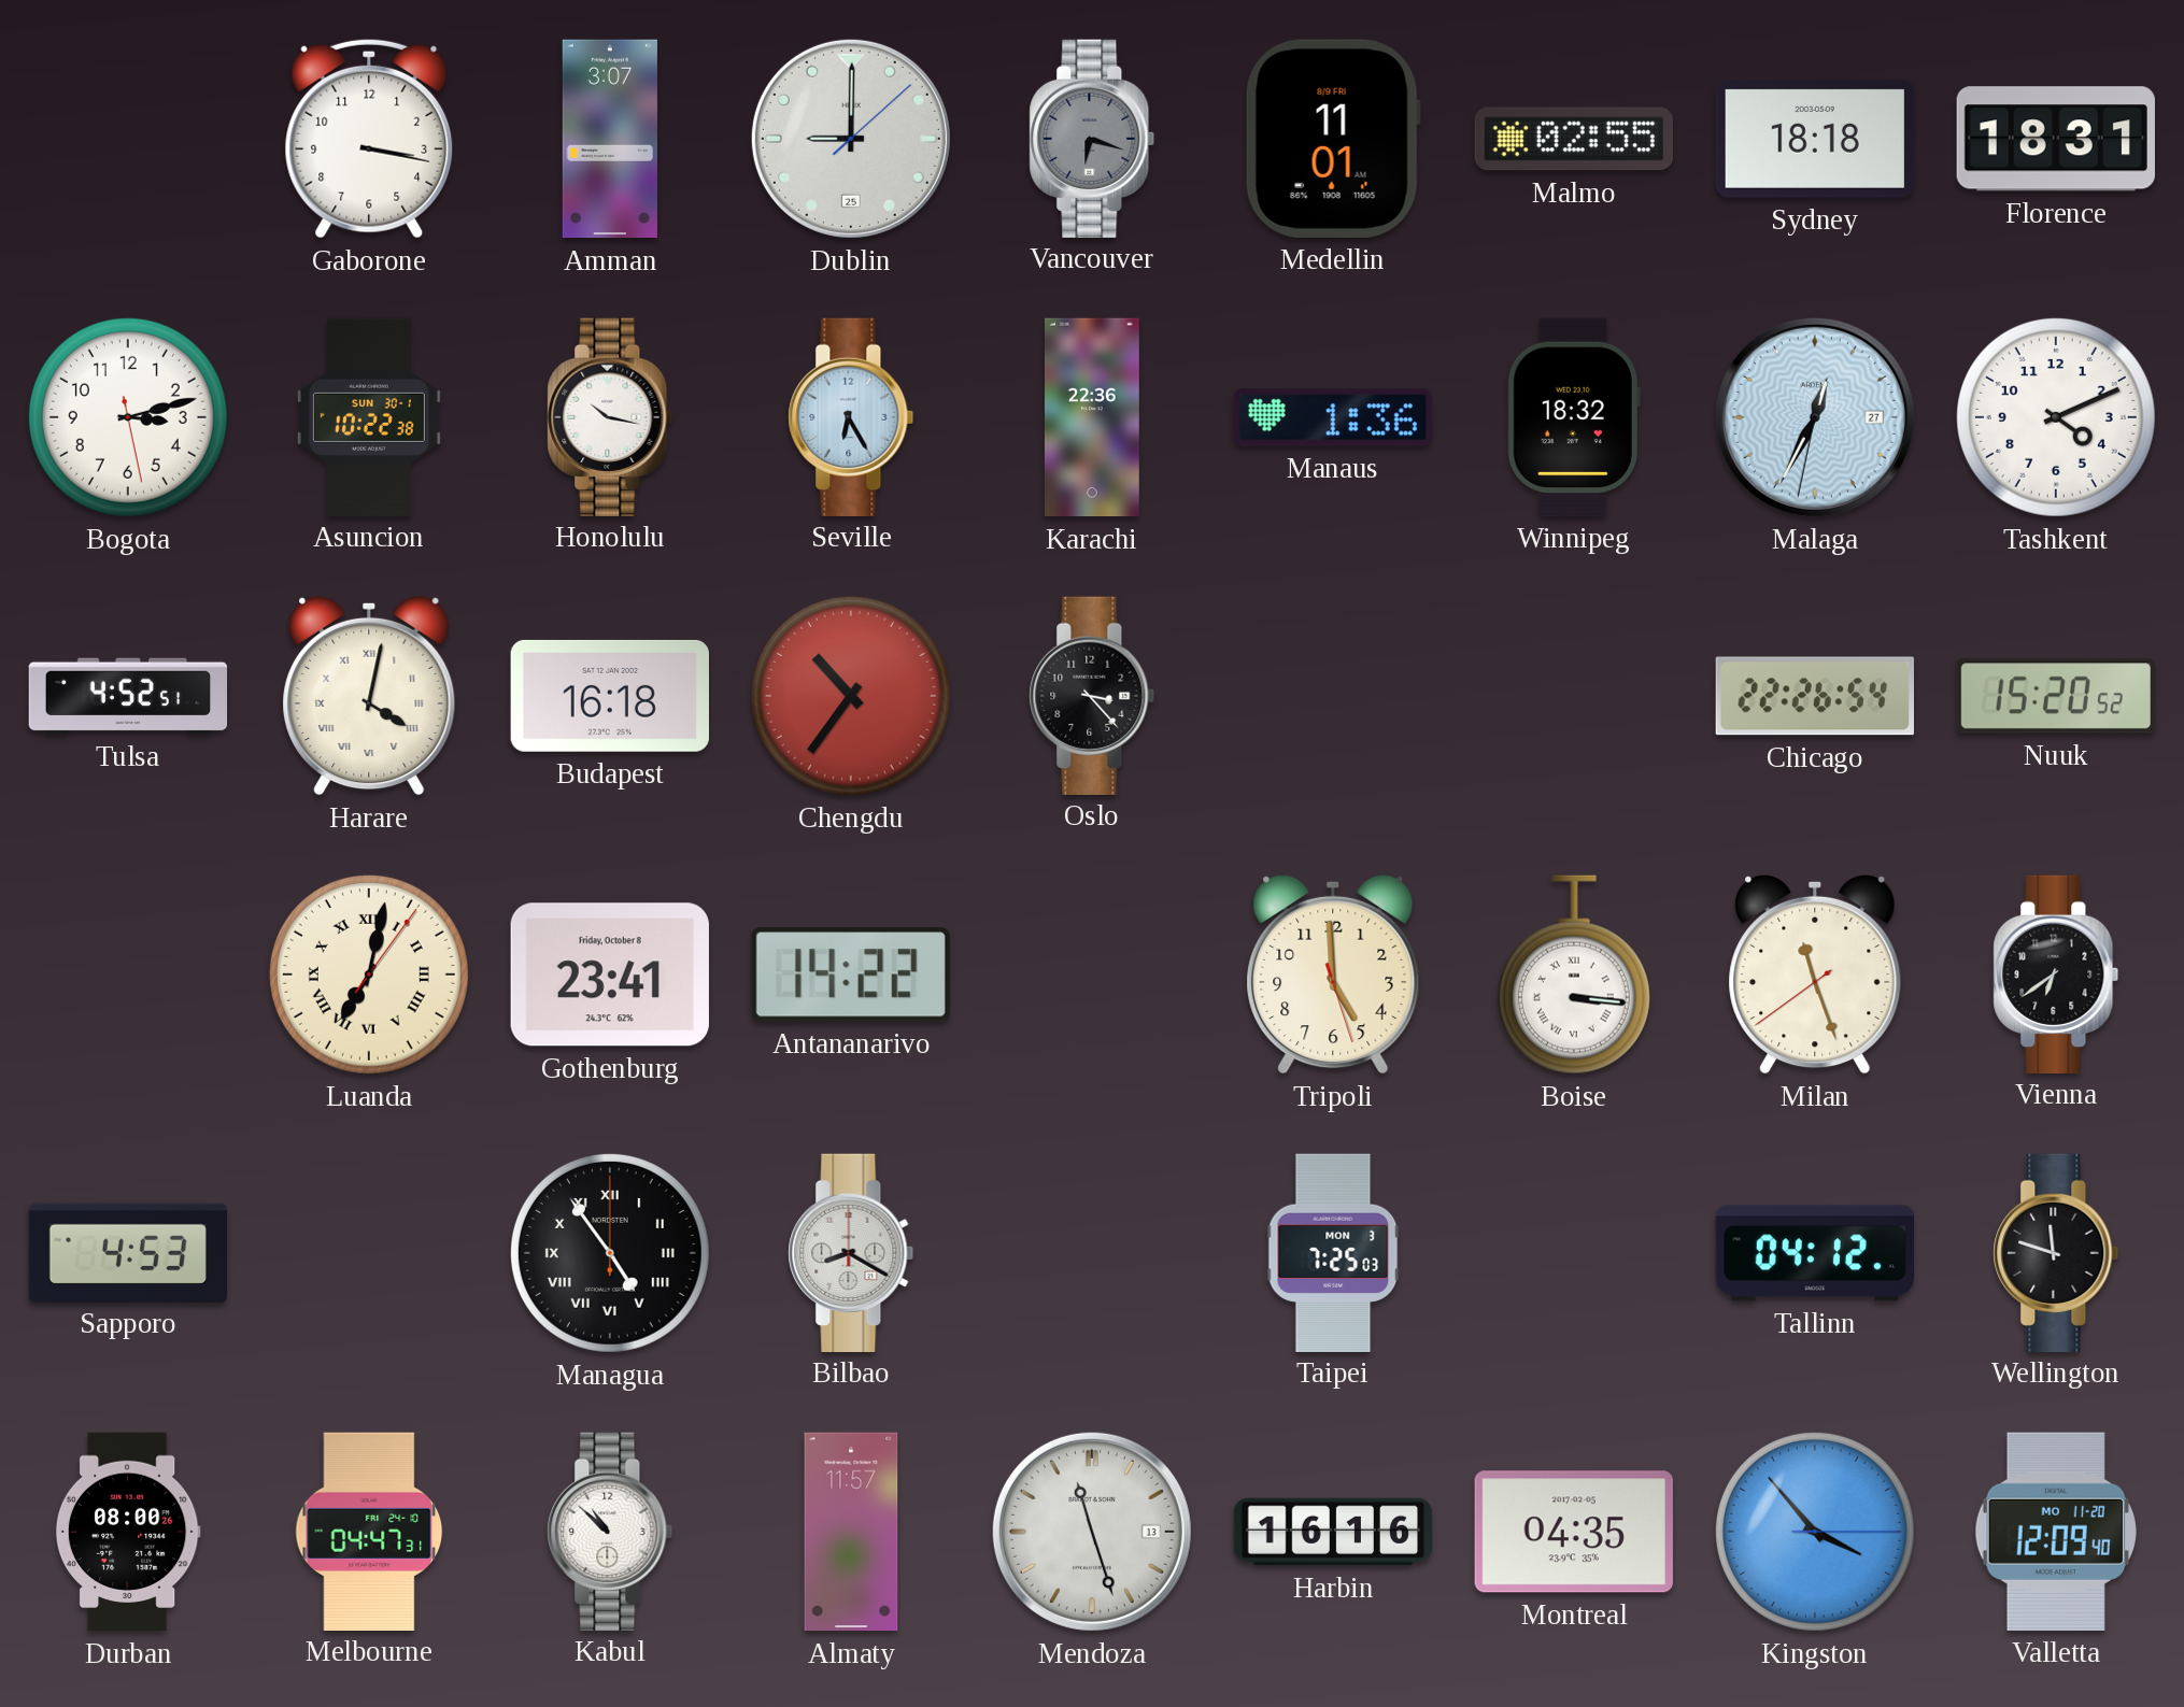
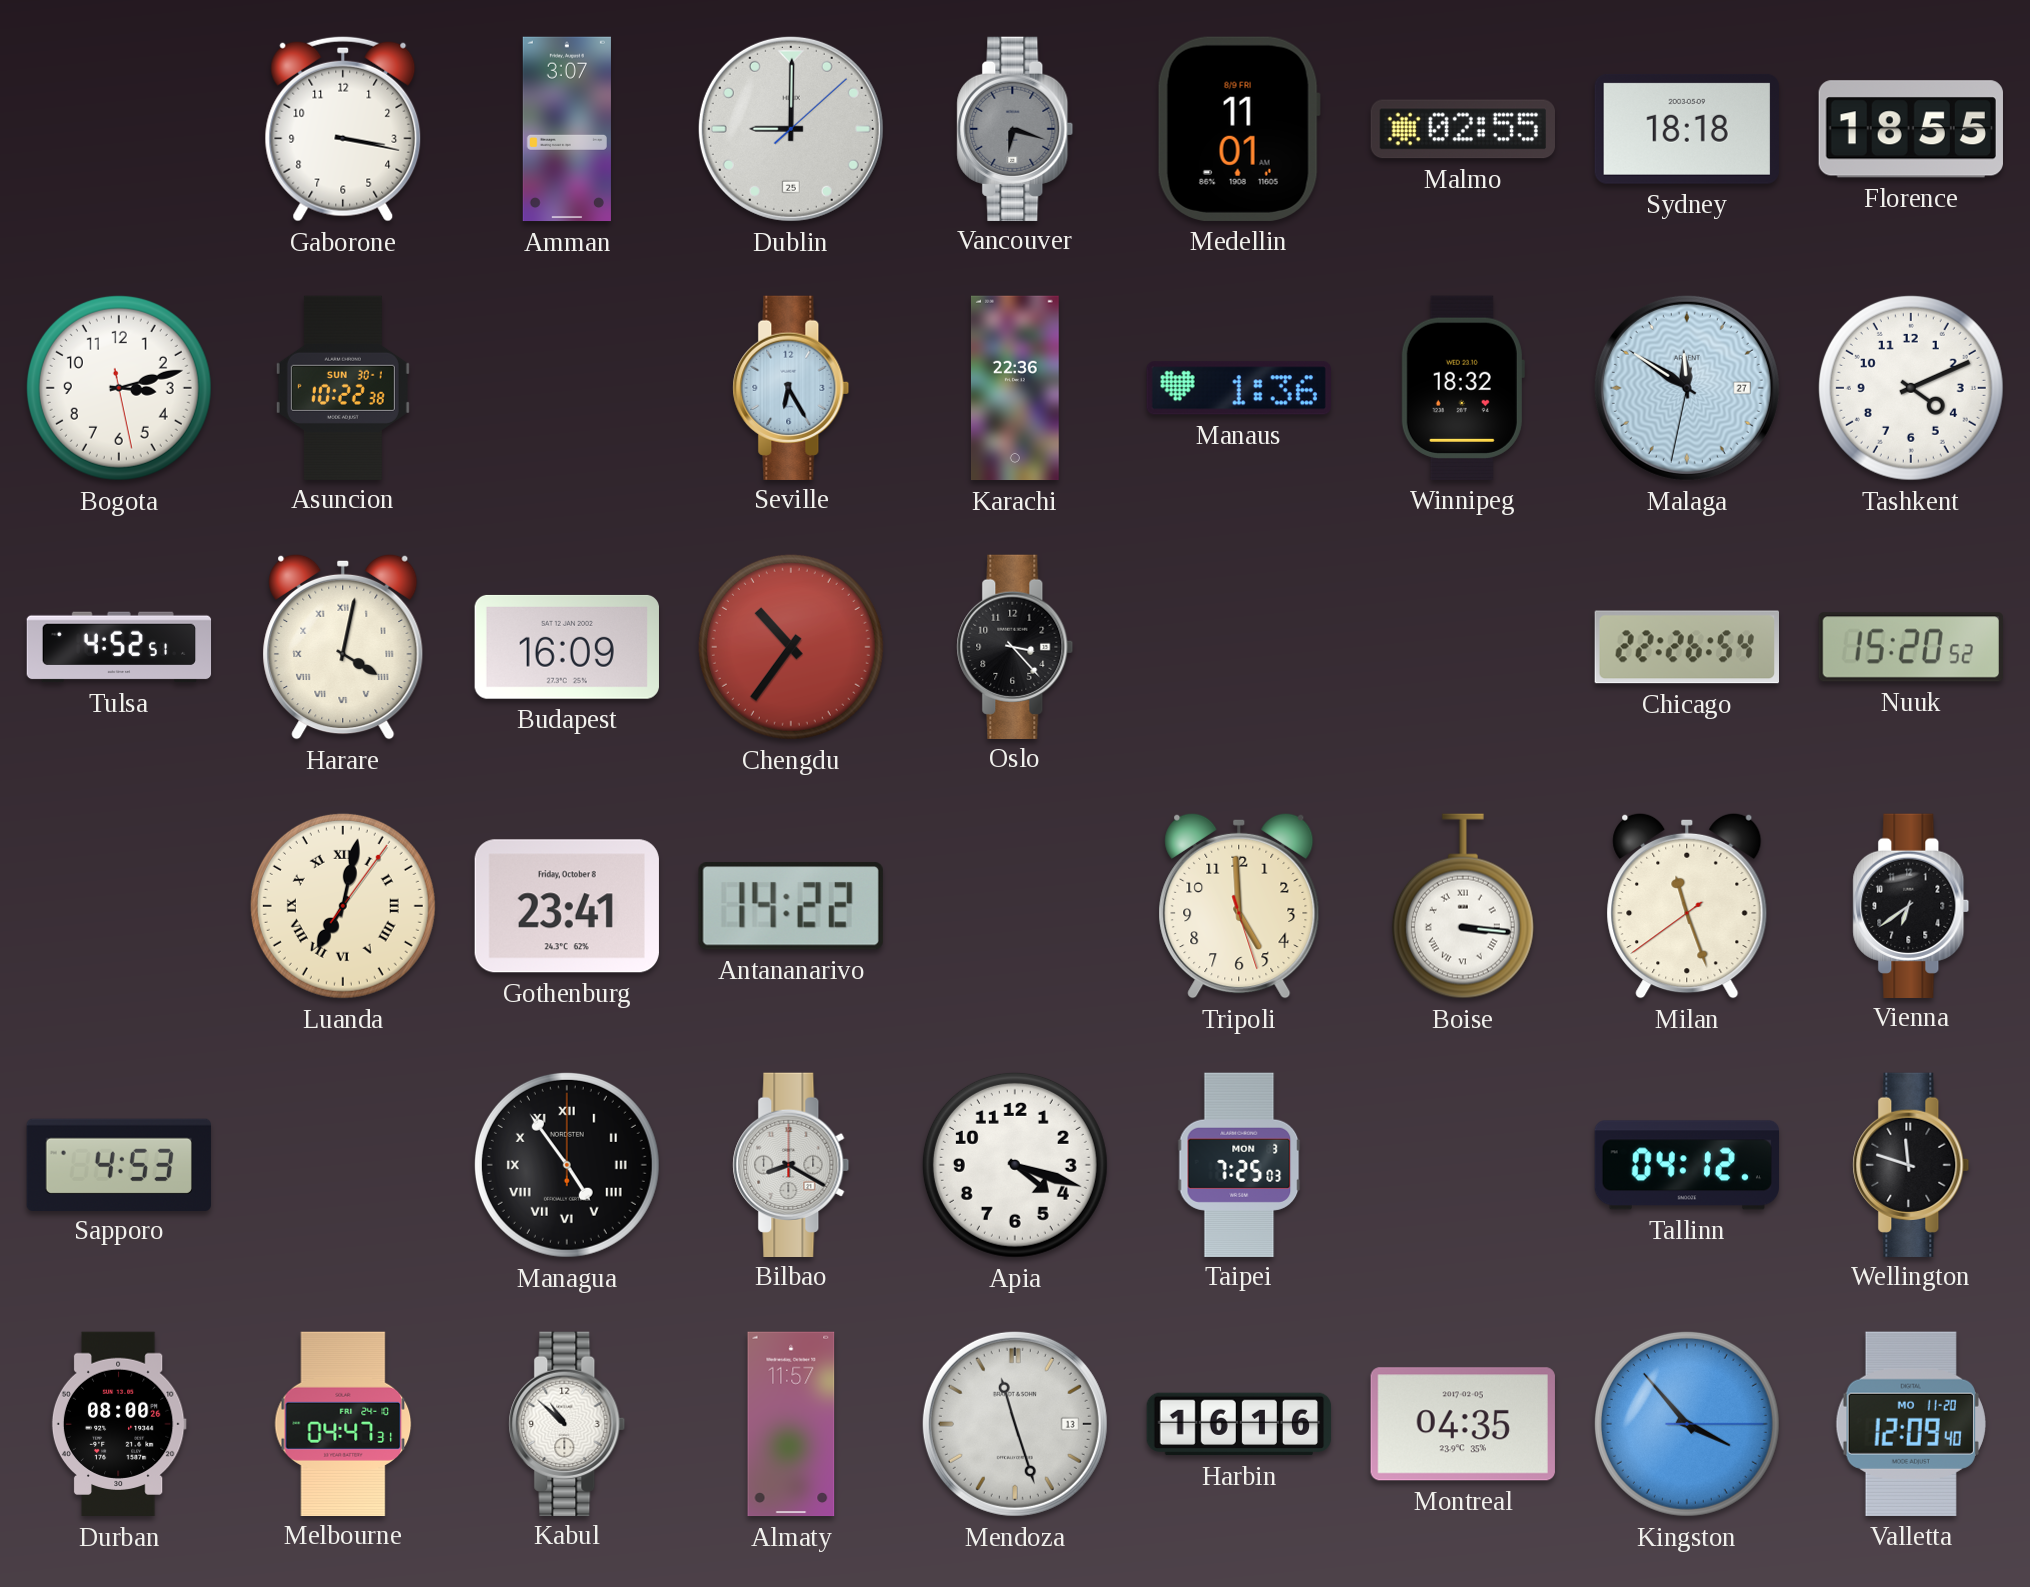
Florence: 18:31 -> 18:55
Honolulu: 10:17 -> none
Malaga: 12:34 -> 11:50
Budapest: 16:18 -> 16:09
Apia: none -> 4:18
